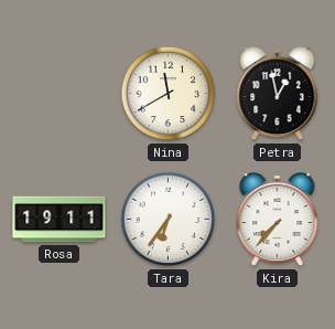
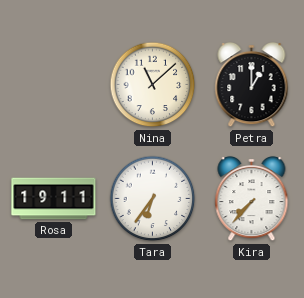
Nina: 11:40 -> 11:08
Petra: 12:58 -> 1:00
